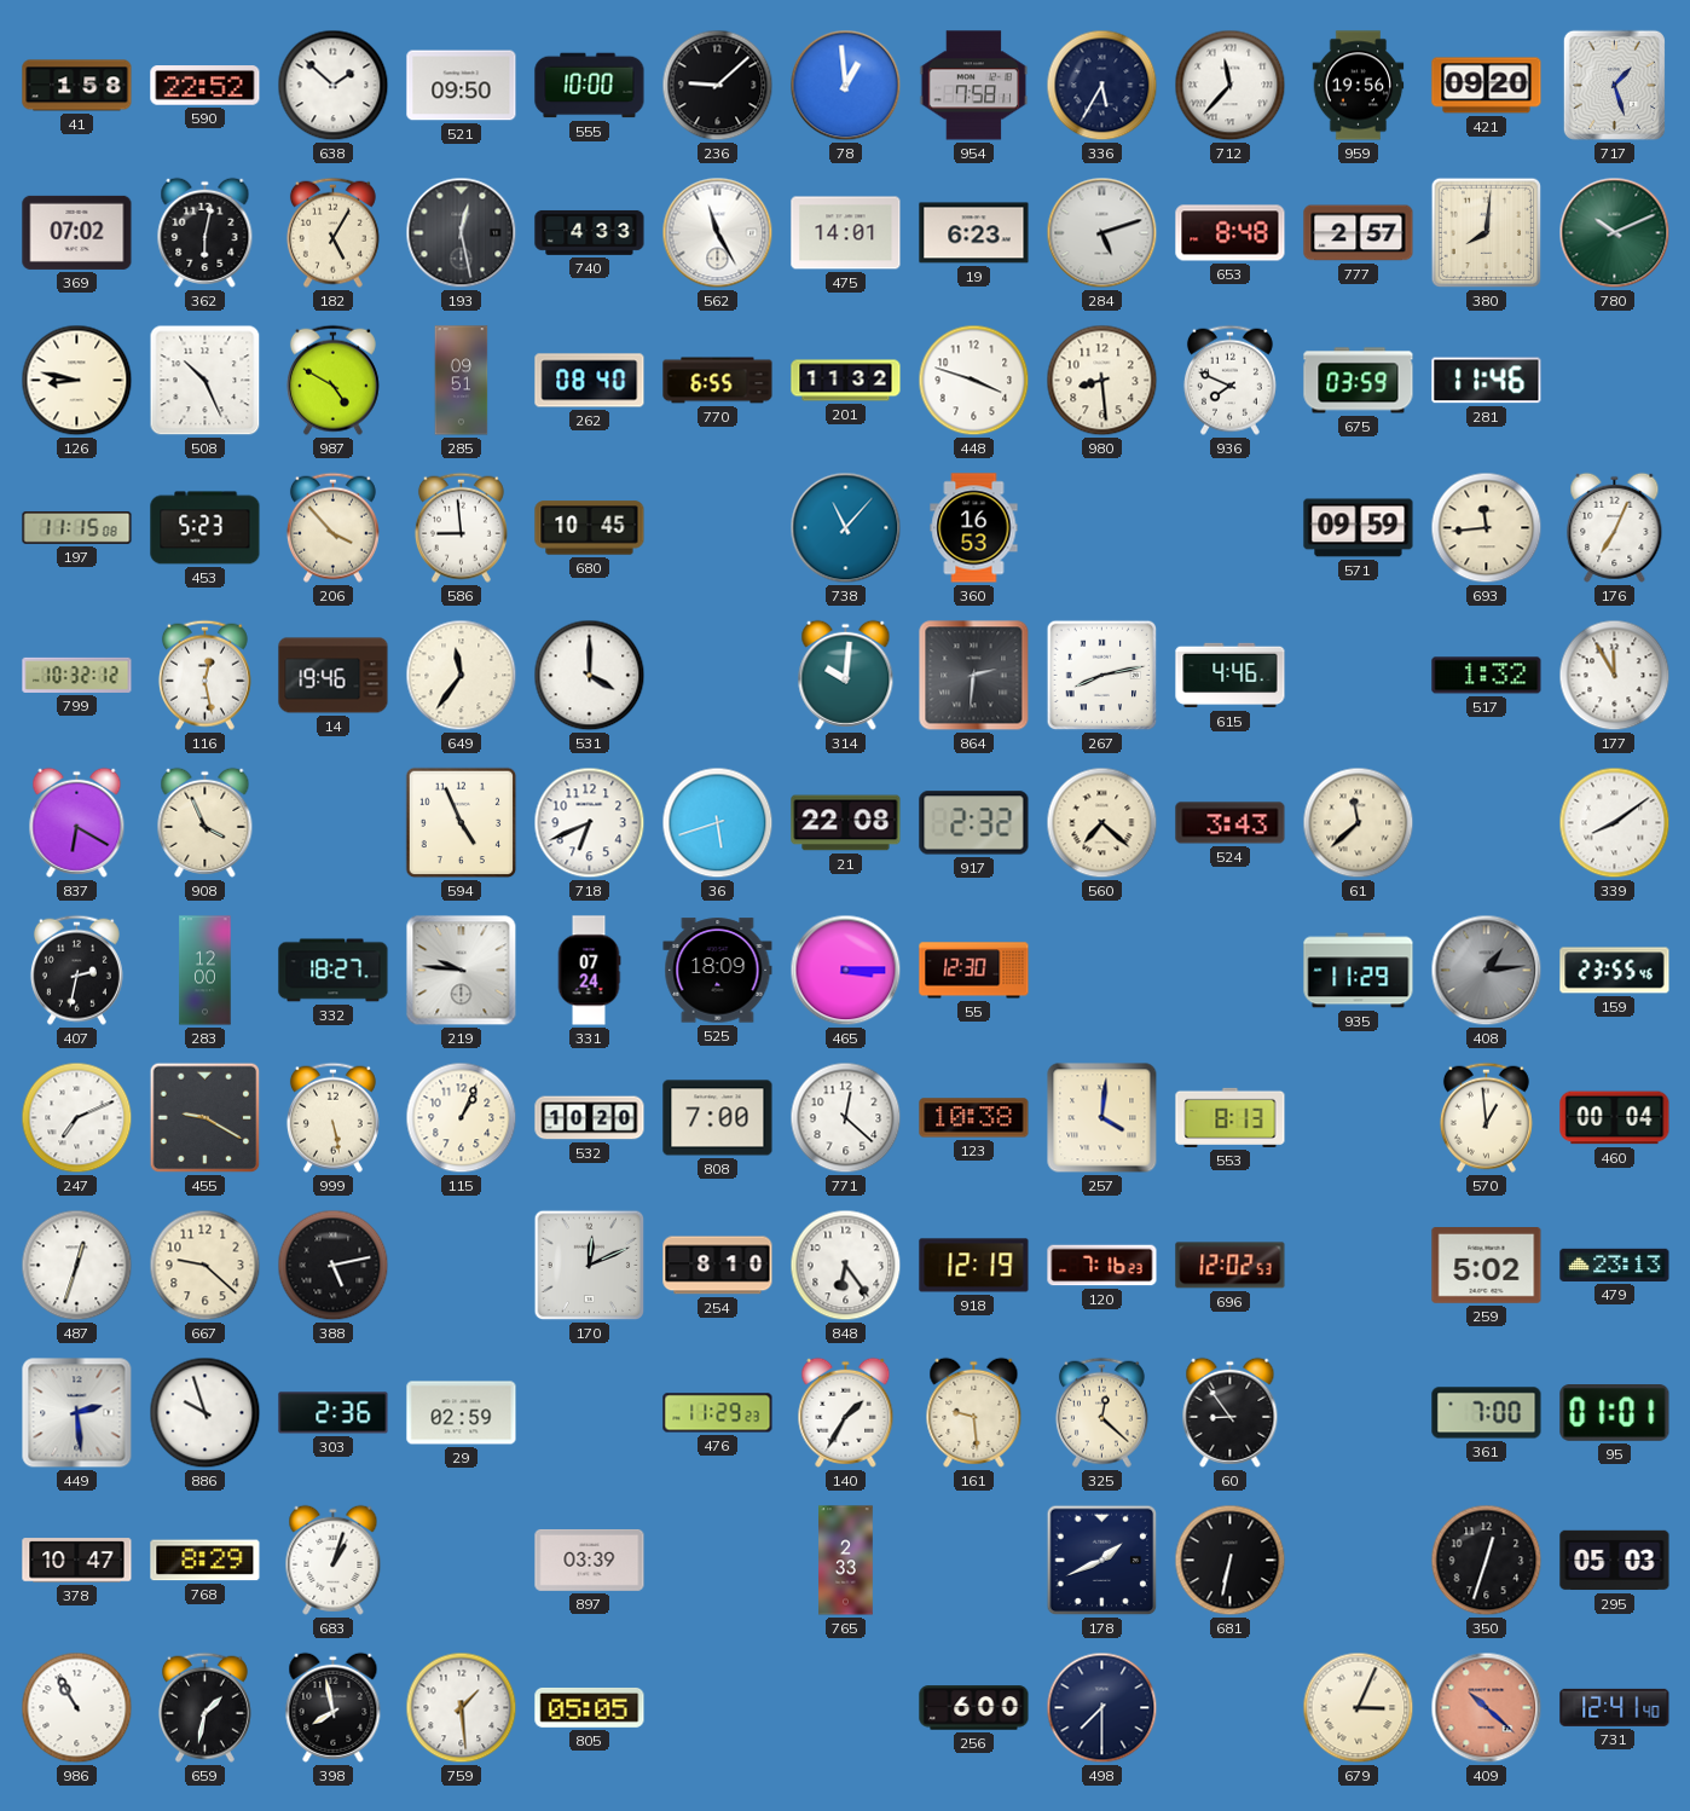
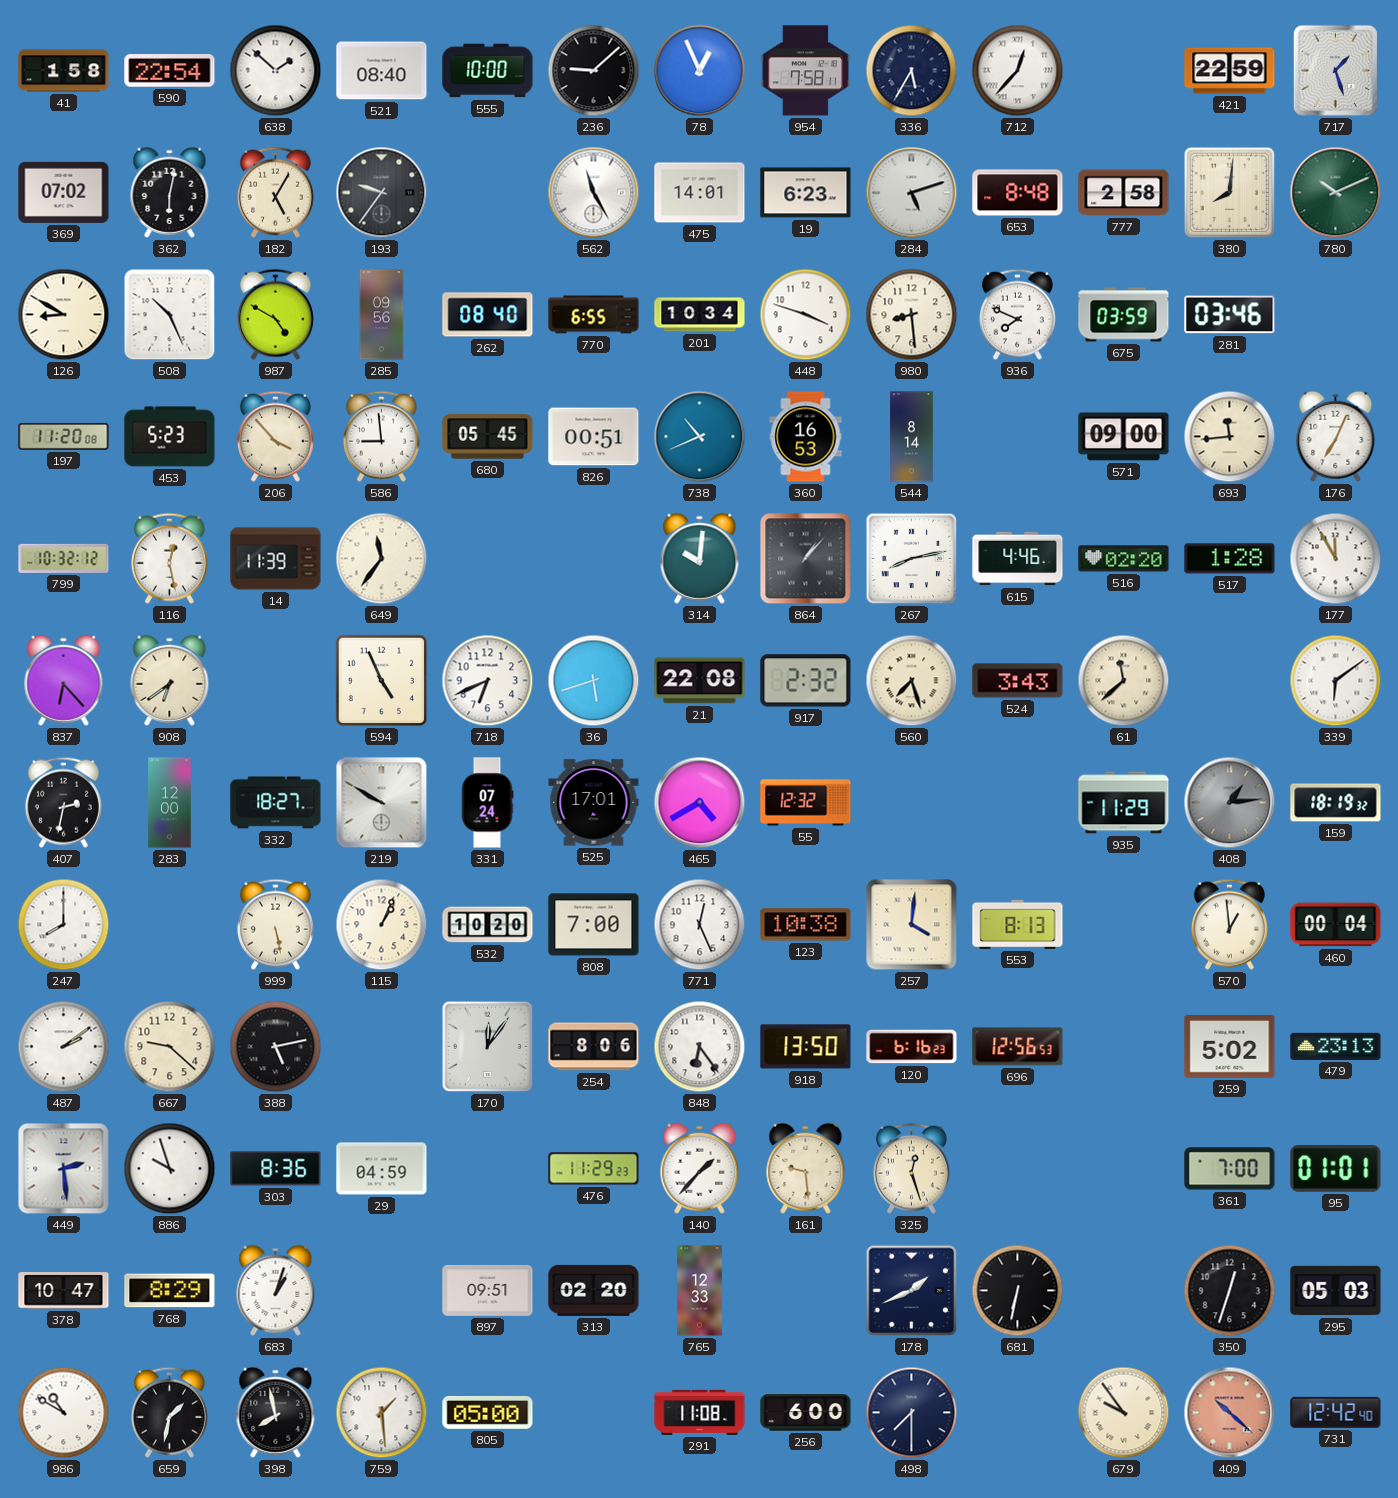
590: 22:52 -> 22:54
521: 09:50 -> 08:40
78: 12:59 -> 12:56
712: 11:37 -> 12:37
959: 19:56 -> none
421: 09:20 -> 22:59
193: 12:28 -> 9:36
740: 4:33 -> none
777: 2:57 -> 2:58
126: 8:47 -> 8:50
285: 09:51 -> 09:56
201: 11:32 -> 10:34
281: 11:46 -> 03:46
197: 11:15 -> 11:20
680: 10:45 -> 05:45
826: none -> 00:51
738: 11:07 -> 10:41
544: none -> 8:14
571: 09:59 -> 09:00
14: 19:46 -> 11:39
531: 4:00 -> none
864: 2:31 -> 1:07
516: none -> 02:20
517: 1:32 -> 1:28
837: 6:20 -> 6:23
908: 3:56 -> 6:39
560: 7:22 -> 7:27
339: 8:09 -> 6:09
219: 9:46 -> 9:50
525: 18:09 -> 17:01
465: 3:15 -> 4:40
55: 12:30 -> 12:32
159: 23:55 -> 18:19
247: 7:11 -> 8:00
455: 9:20 -> none
771: 12:22 -> 12:26
487: 12:33 -> 2:09
170: 12:11 -> 12:06
254: 8:10 -> 8:06
918: 12:19 -> 13:50
120: 7:16 -> 6:16
696: 12:02 -> 12:56
303: 2:36 -> 8:36
29: 02:59 -> 04:59
140: 1:35 -> 1:37
325: 12:22 -> 12:27
60: 8:54 -> none
897: 03:39 -> 09:51
313: none -> 02:20
765: 2:33 -> 12:33
986: 10:55 -> 10:50
805: 05:05 -> 05:00
291: none -> 11:08
679: 3:04 -> 9:54
731: 12:41 -> 12:42
